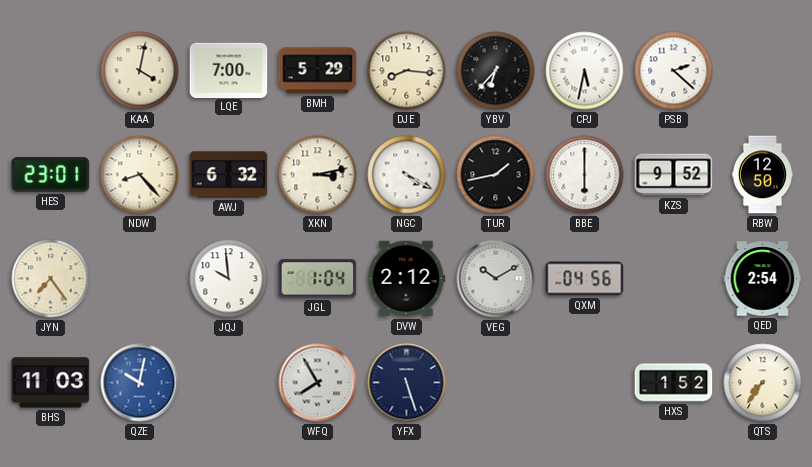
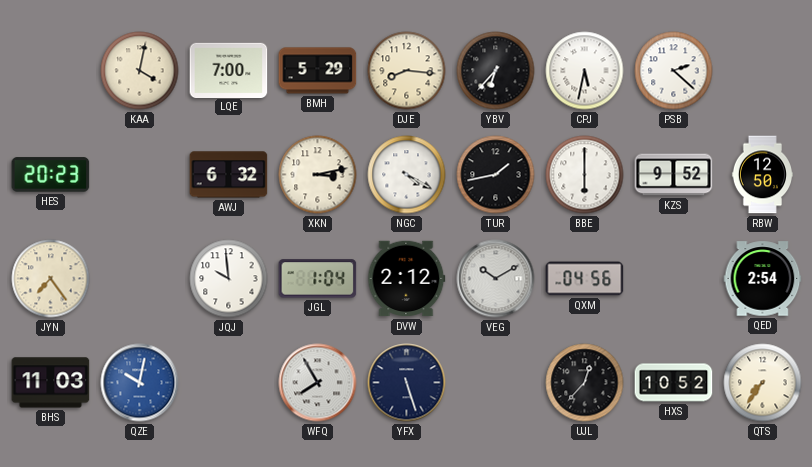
HES: 23:01 -> 20:23
NDW: 8:23 -> none
UJL: none -> 12:37
HXS: 1:52 -> 10:52
